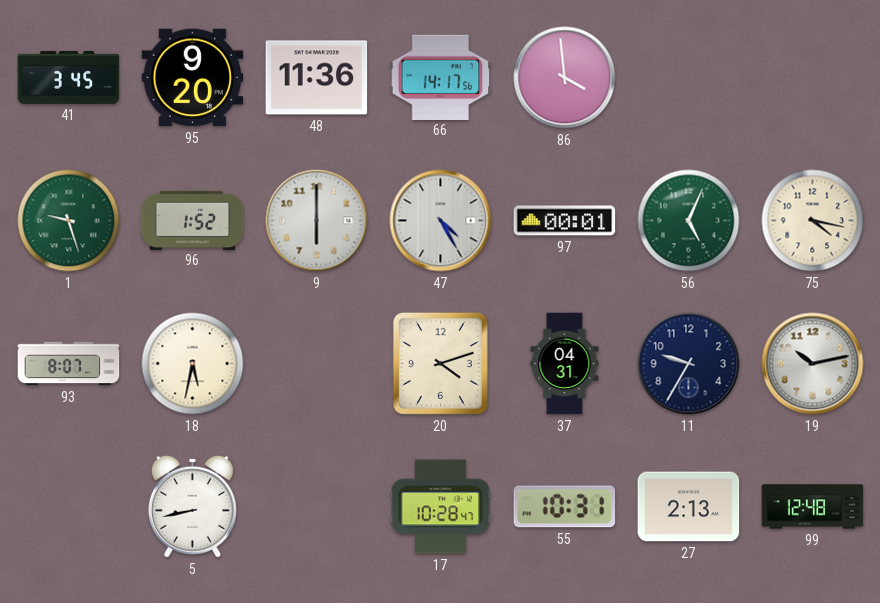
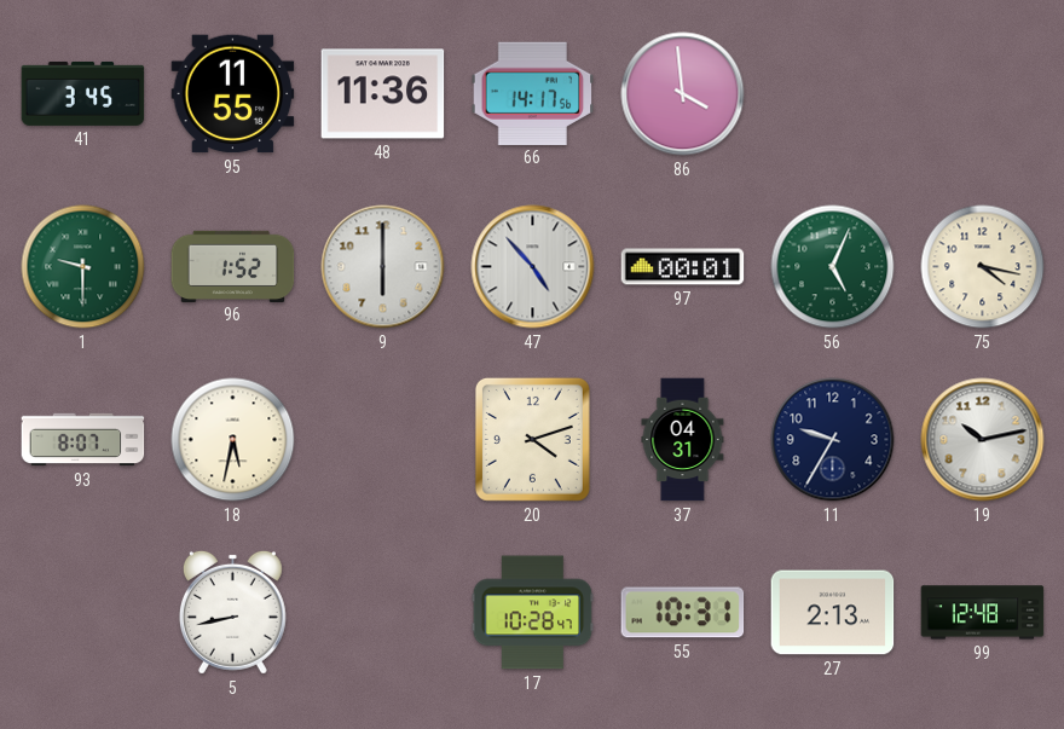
95: 9:20 -> 11:55
1: 9:27 -> 9:30
47: 4:25 -> 4:53
